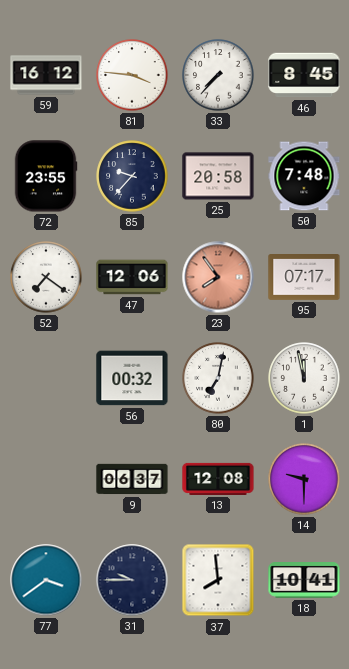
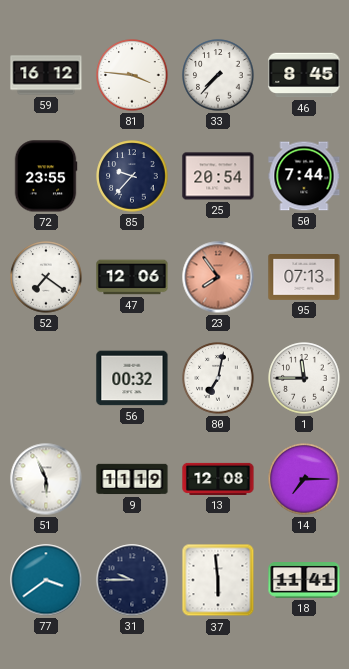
25: 20:58 -> 20:54
50: 7:48 -> 7:44
95: 07:17 -> 07:13
1: 11:58 -> 11:45
51: none -> 5:56
9: 06:37 -> 11:19
14: 9:30 -> 7:15
37: 7:59 -> 5:59
18: 10:41 -> 11:41
